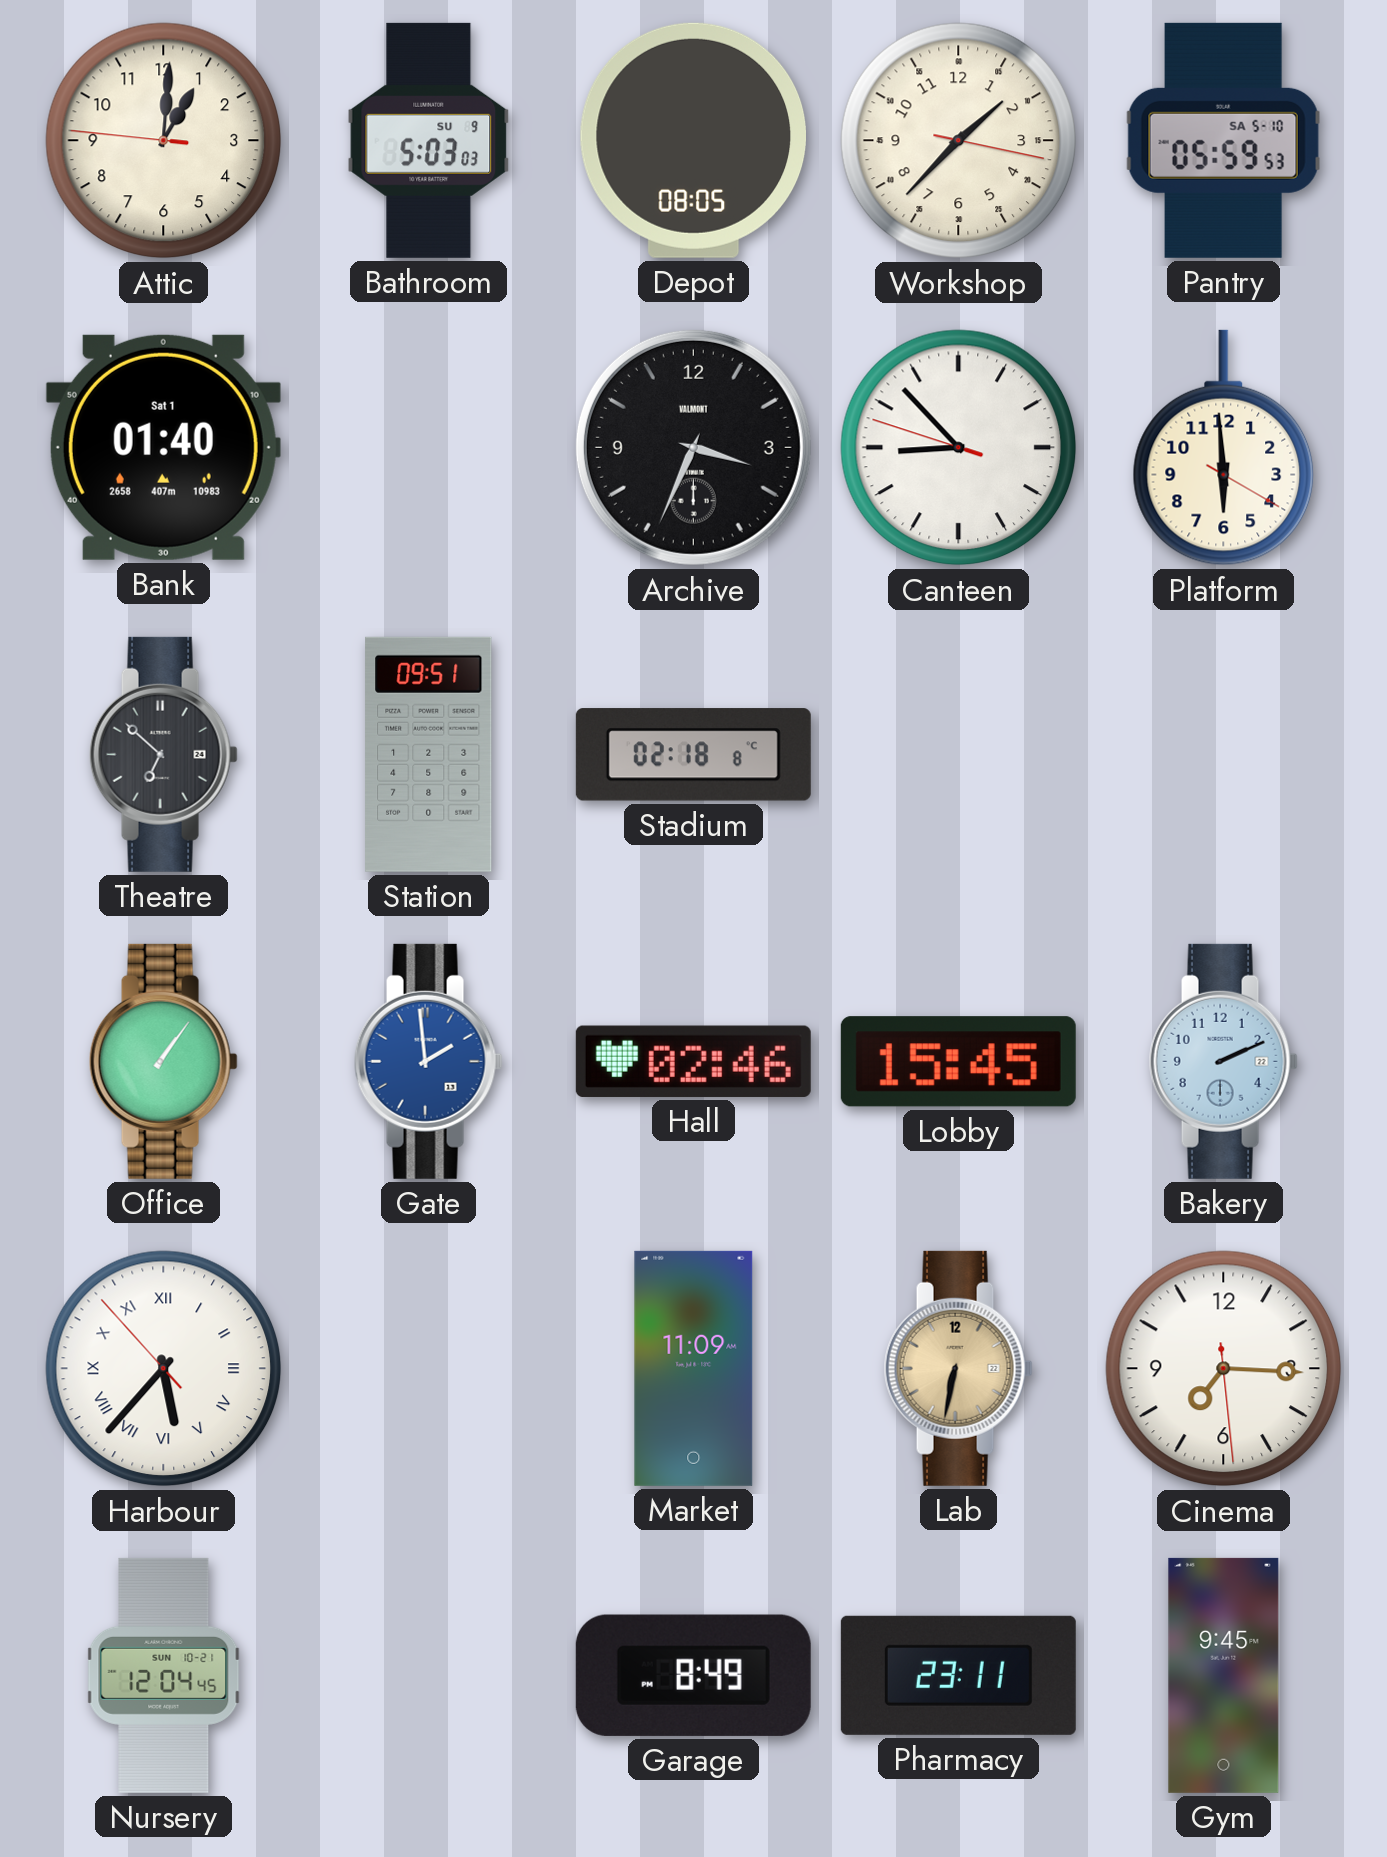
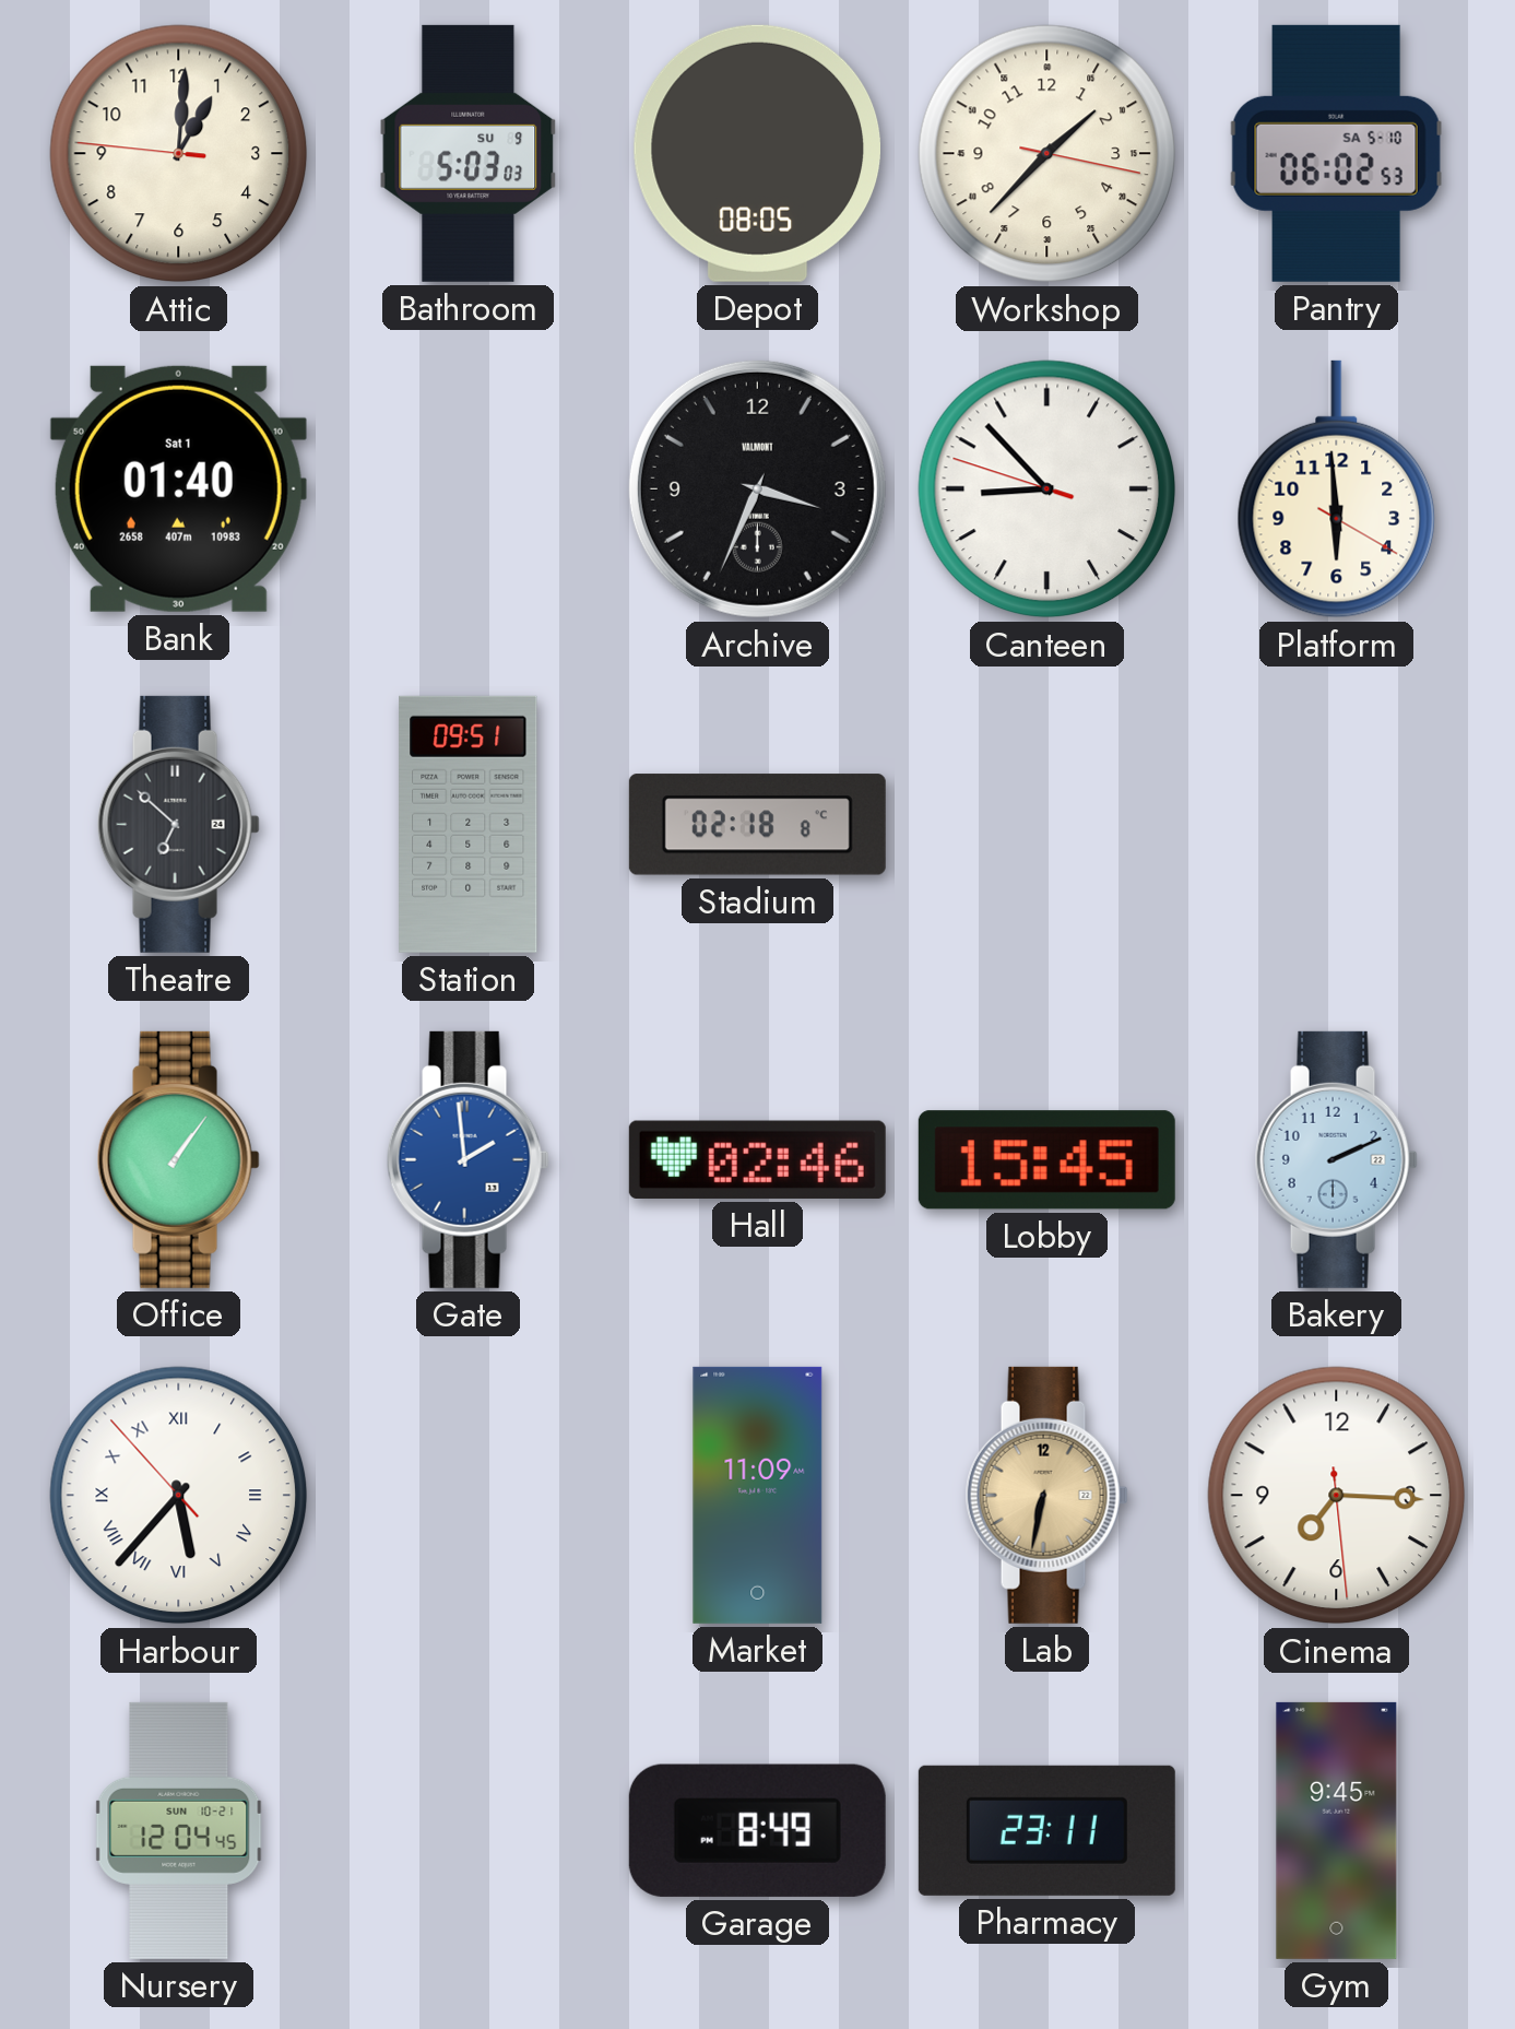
Pantry: 05:59 -> 06:02
